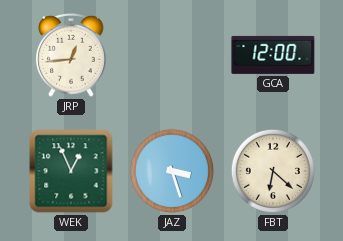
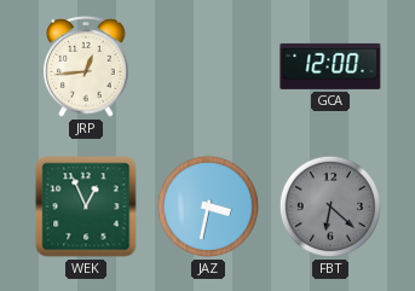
JAZ: 3:27 -> 3:32
FBT dial: cream -> grey
